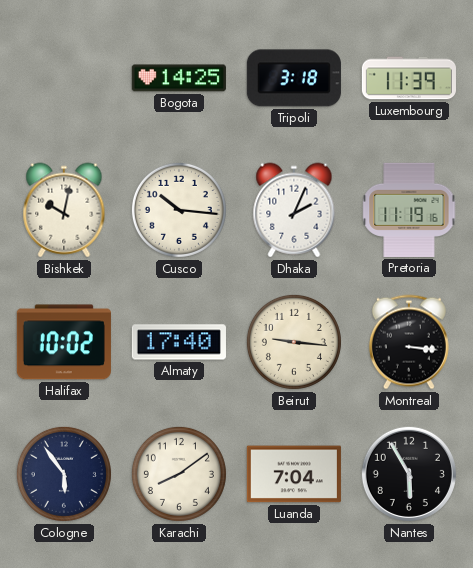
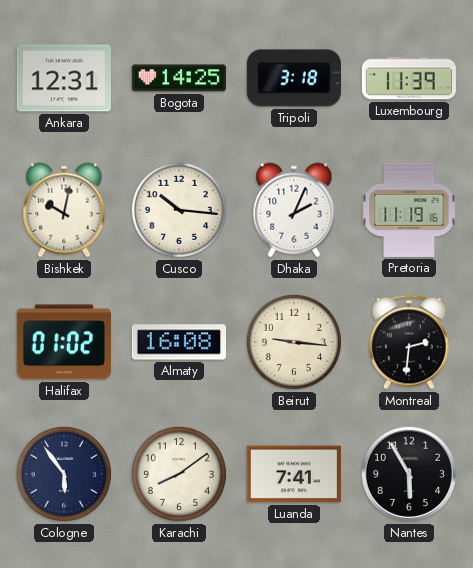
Ankara: none -> 12:31
Halifax: 10:02 -> 01:02
Almaty: 17:40 -> 16:08
Montreal: 3:16 -> 2:31
Luanda: 7:04 -> 7:41
